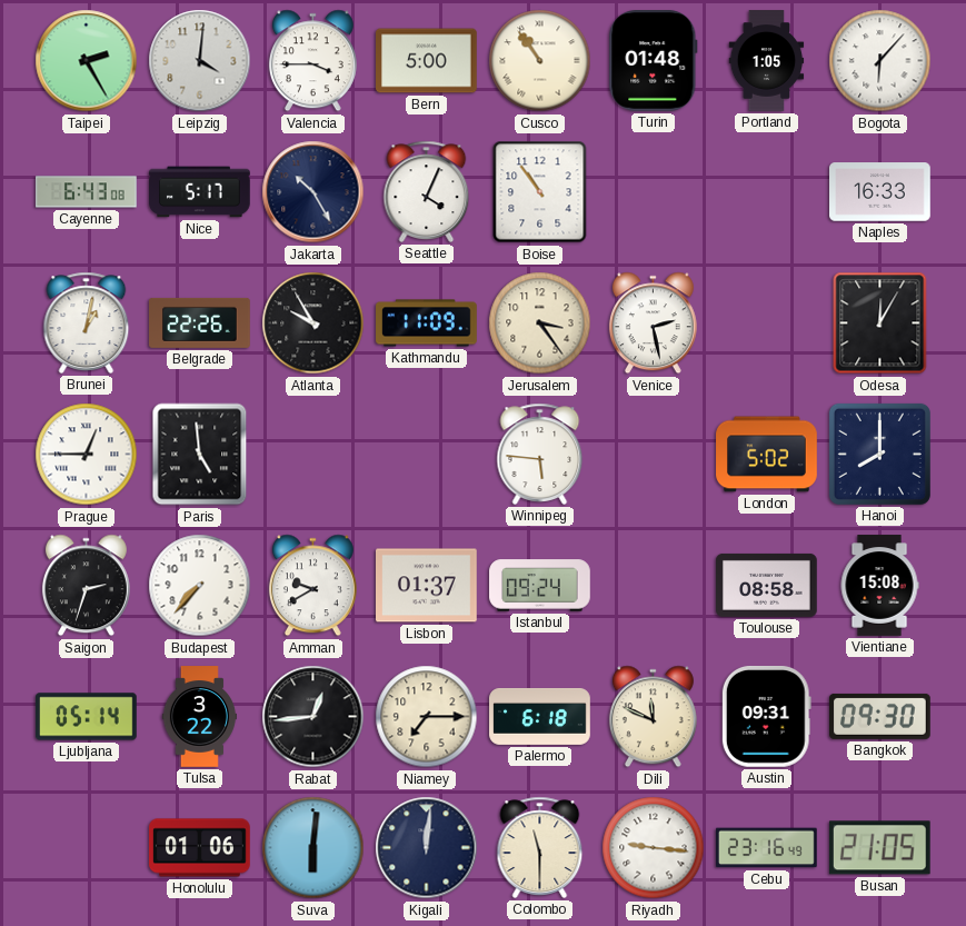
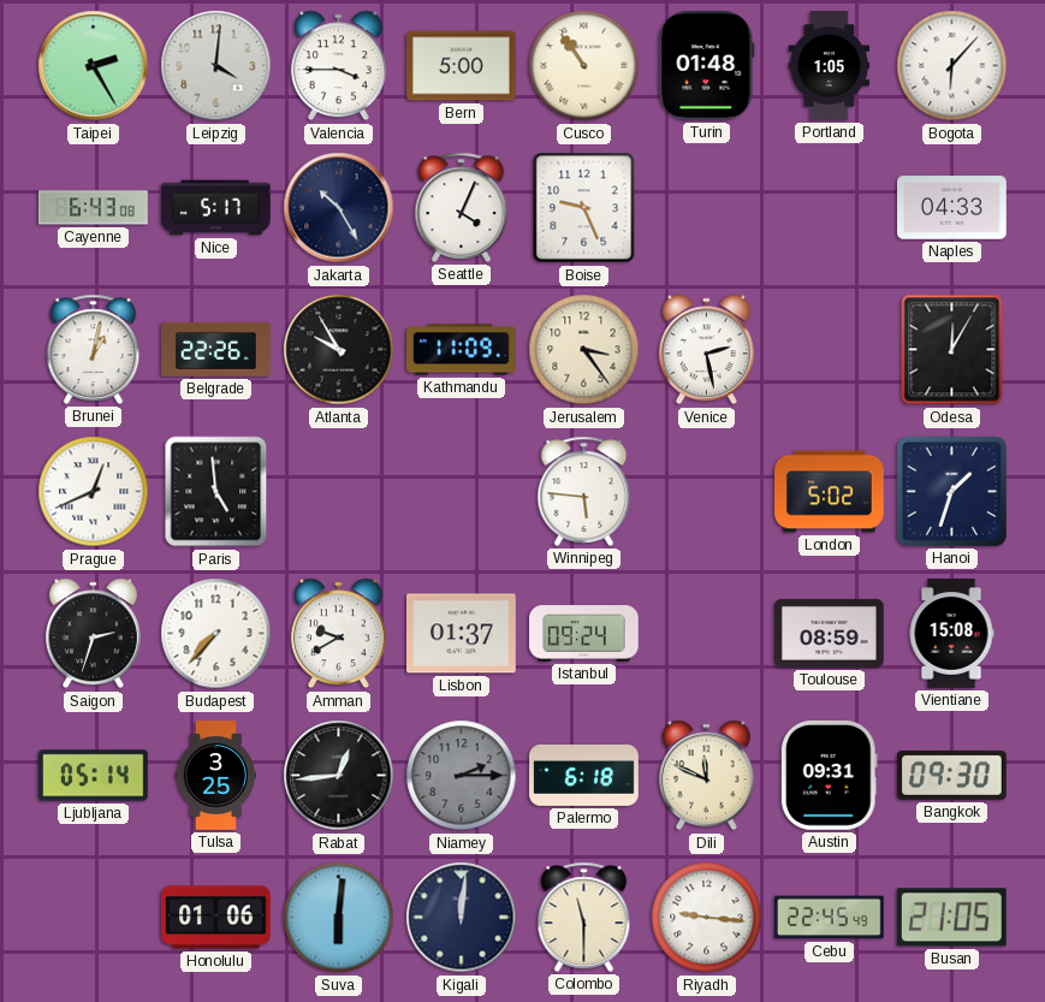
Boise: 10:54 -> 9:26
Naples: 16:33 -> 04:33
Prague: 12:45 -> 12:41
Hanoi: 8:00 -> 1:33
Toulouse: 08:58 -> 08:59
Tulsa: 3:22 -> 3:25
Niamey: 7:15 -> 2:15
Niamey dial: cream -> grey
Cebu: 23:16 -> 22:45
